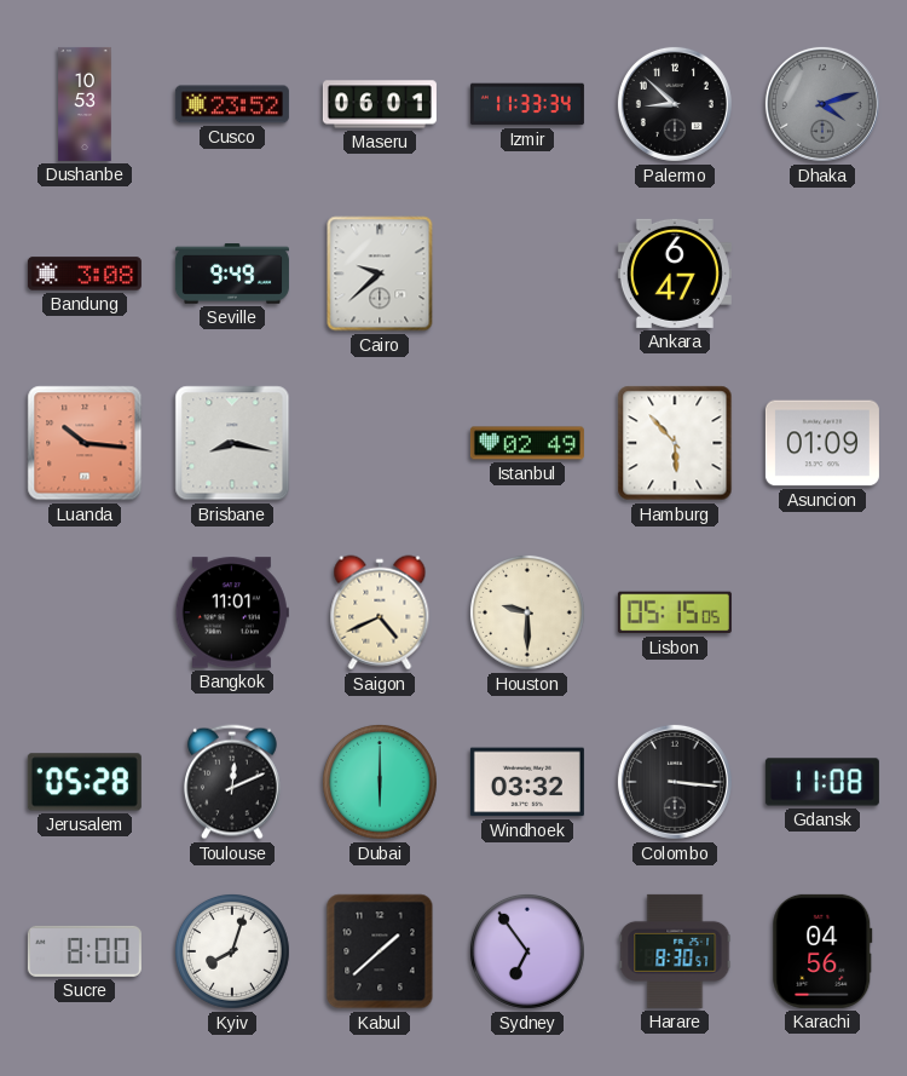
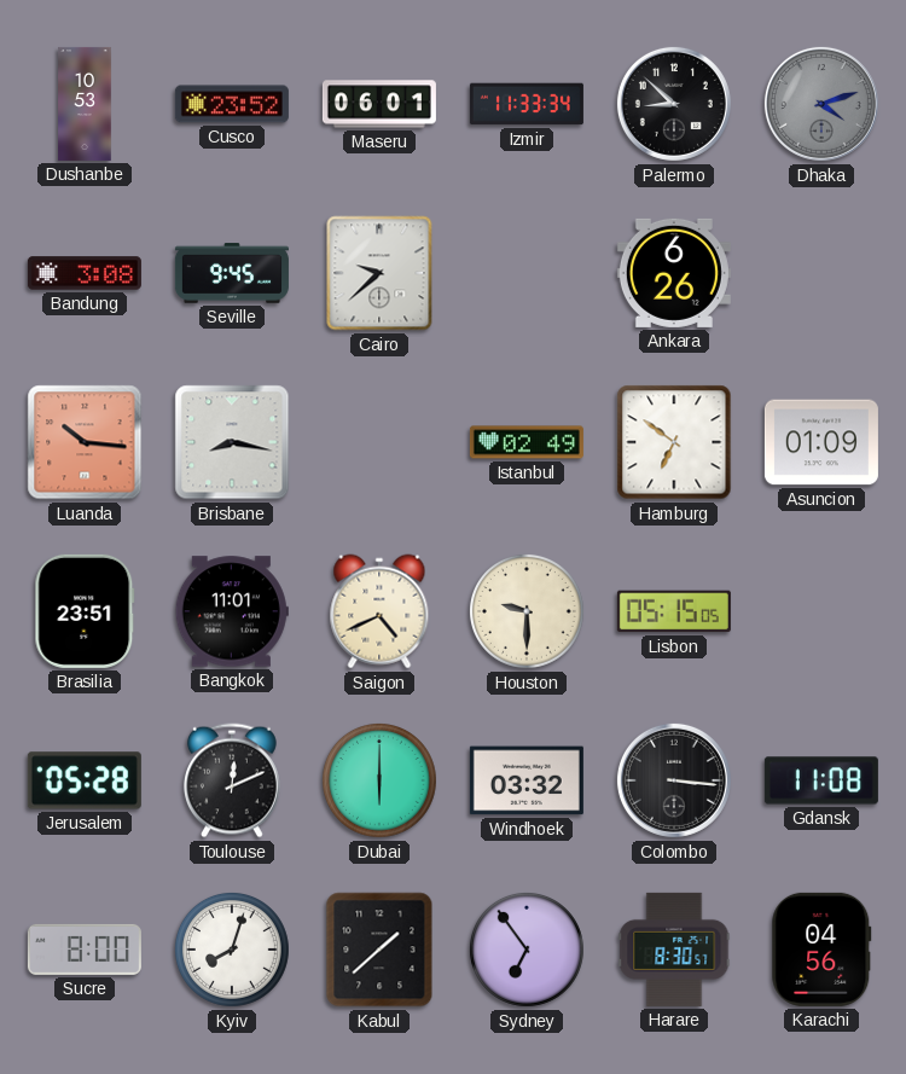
Seville: 9:49 -> 9:45
Ankara: 6:47 -> 6:26
Hamburg: 5:53 -> 6:51
Brasilia: none -> 23:51
